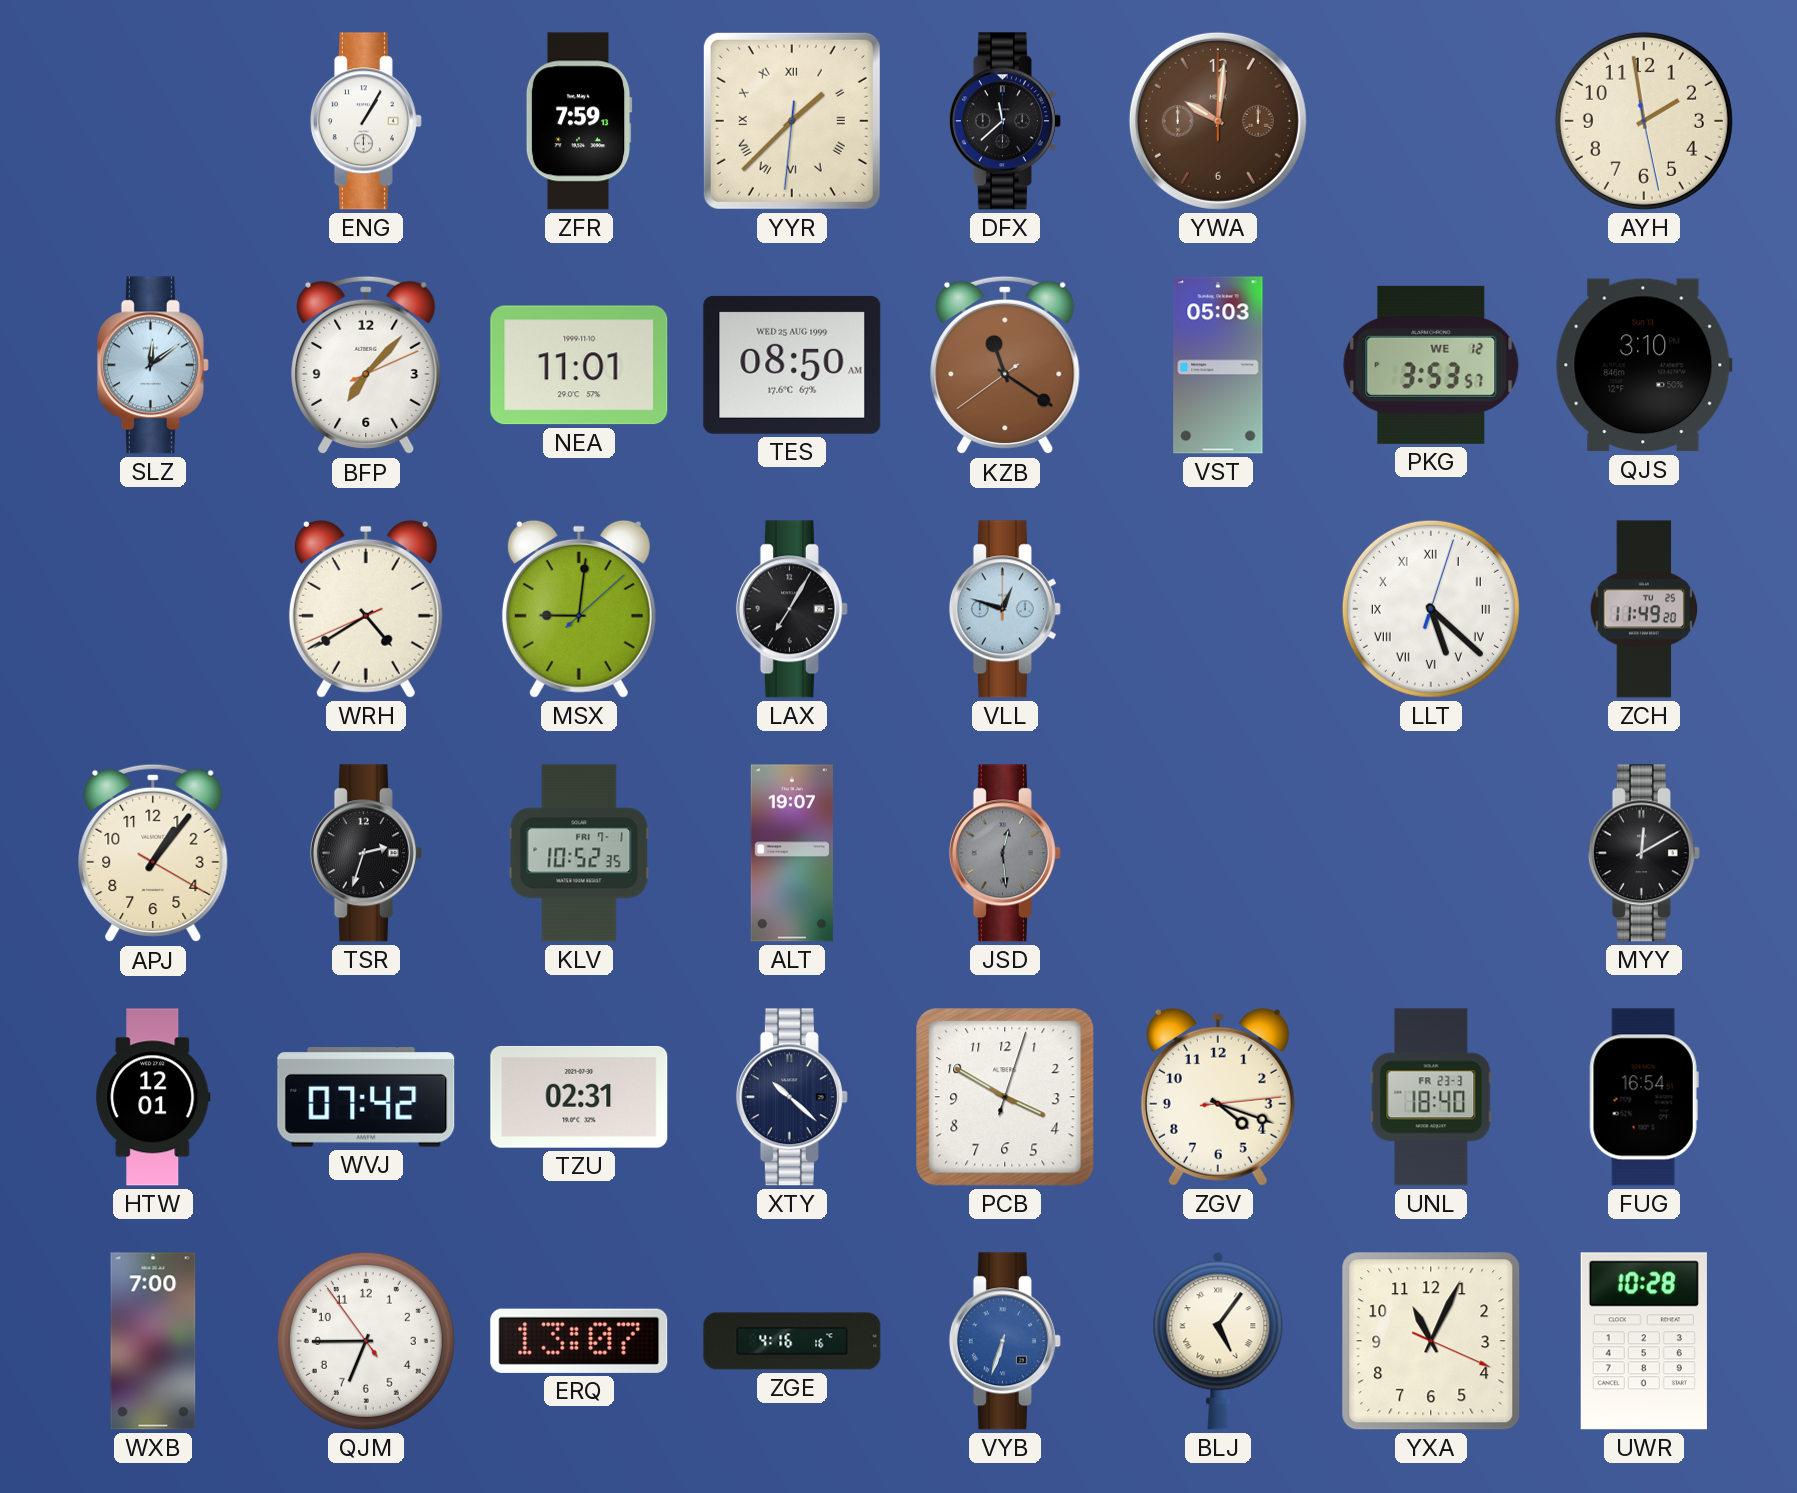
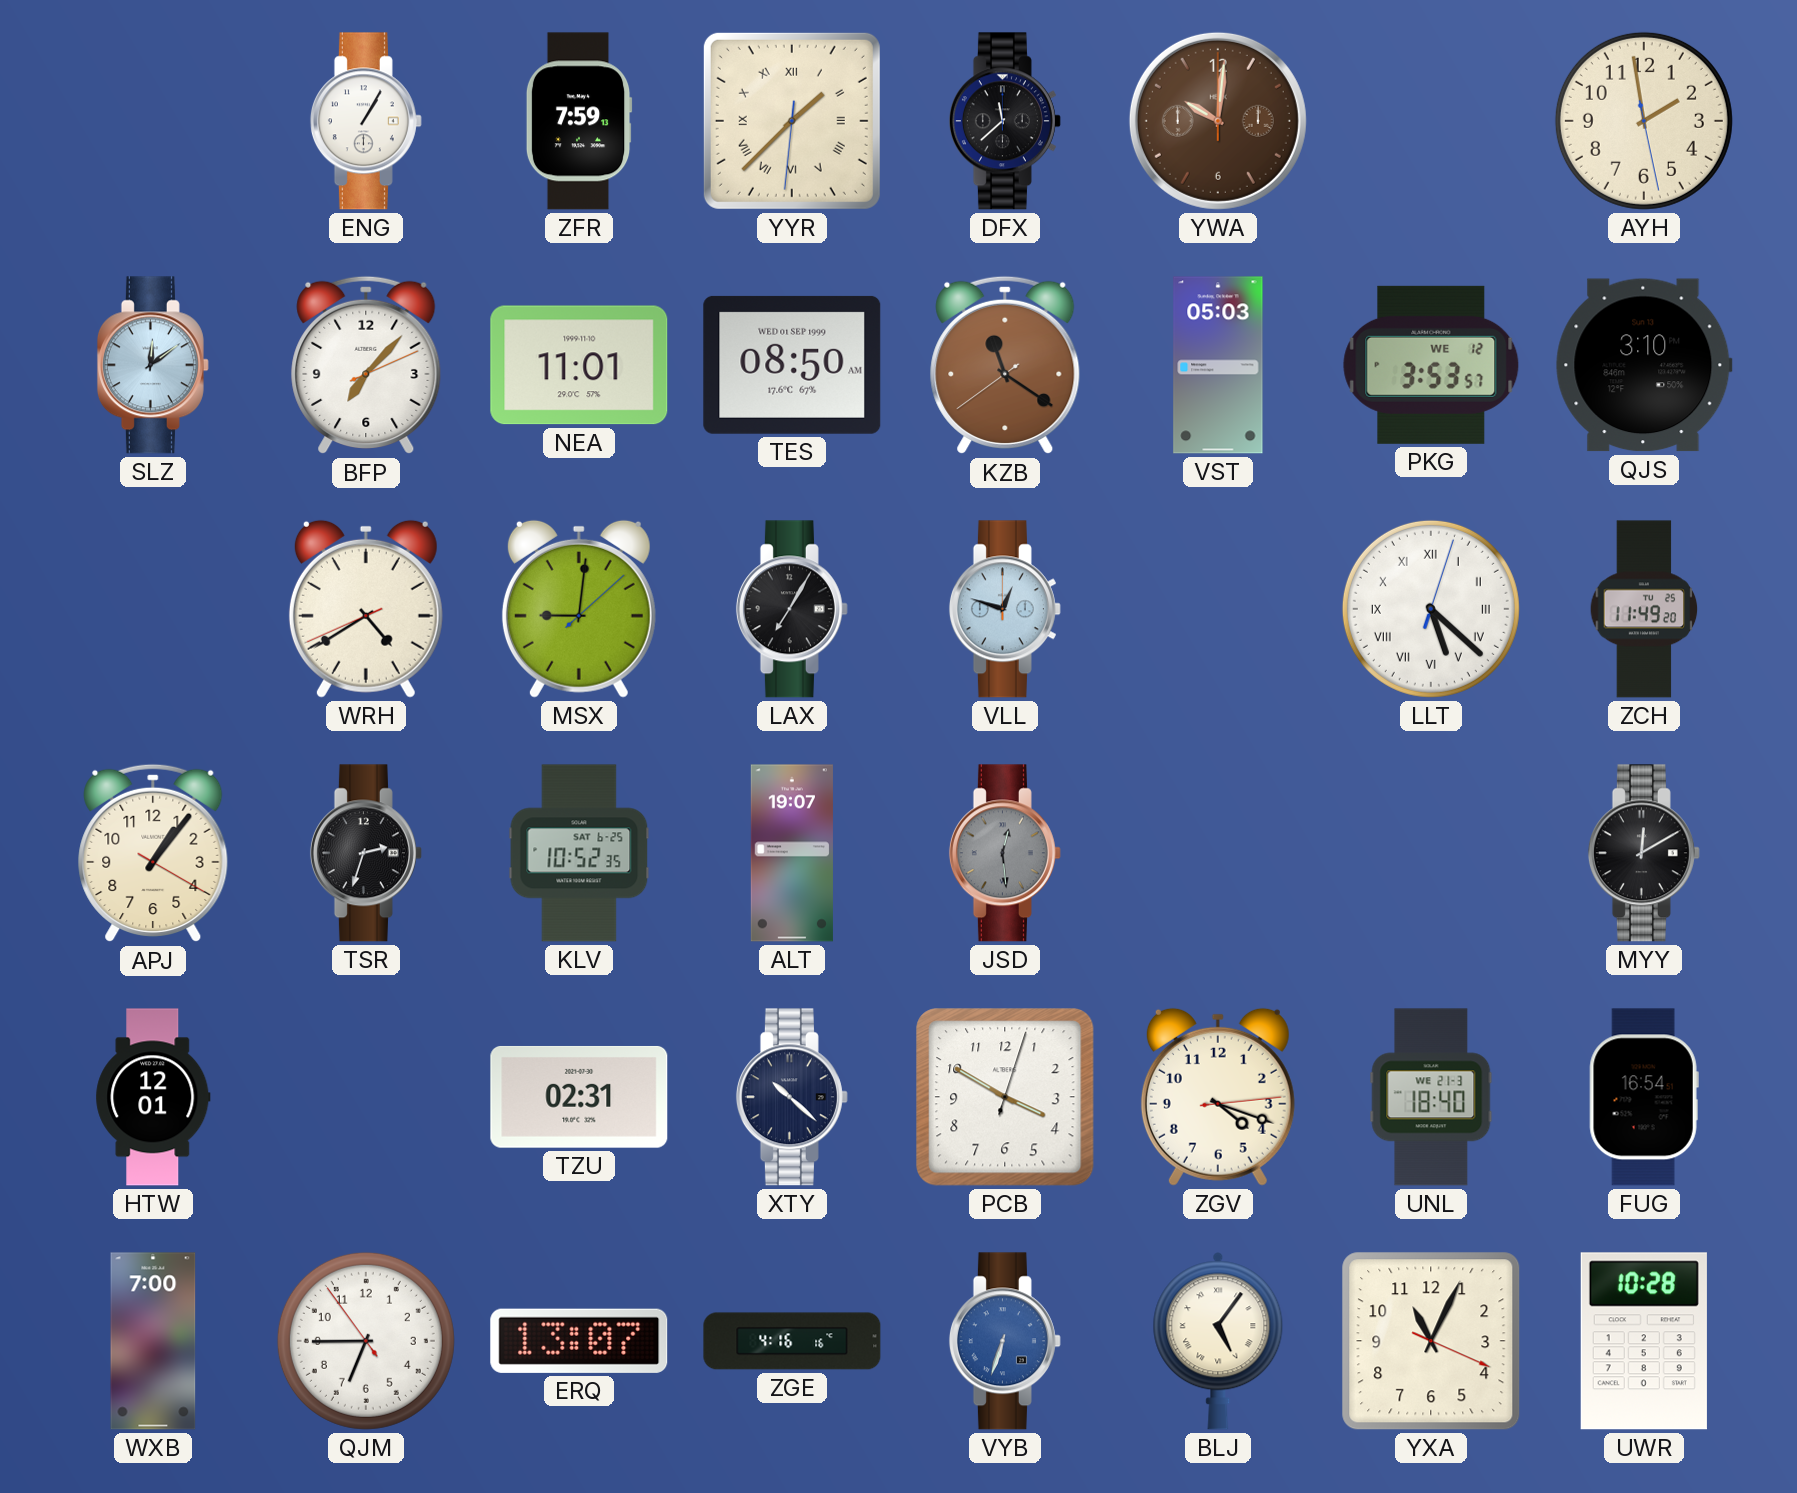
TES date: WED 25 AUG 1999 -> WED 01 SEP 1999
KLV date: FRI 7-1 -> SAT 6-25
WVJ: 07:42 -> none
UNL date: FR 23-3 -> WE 21-3
